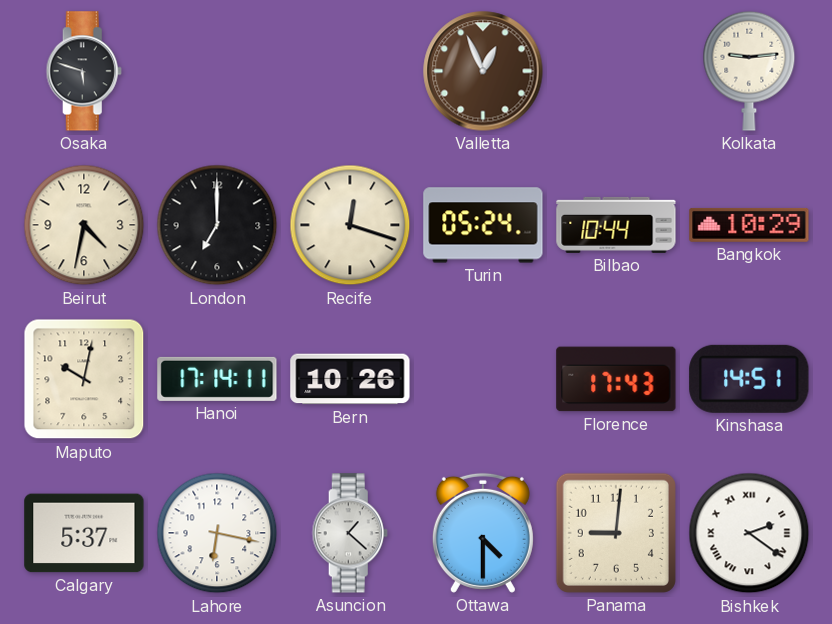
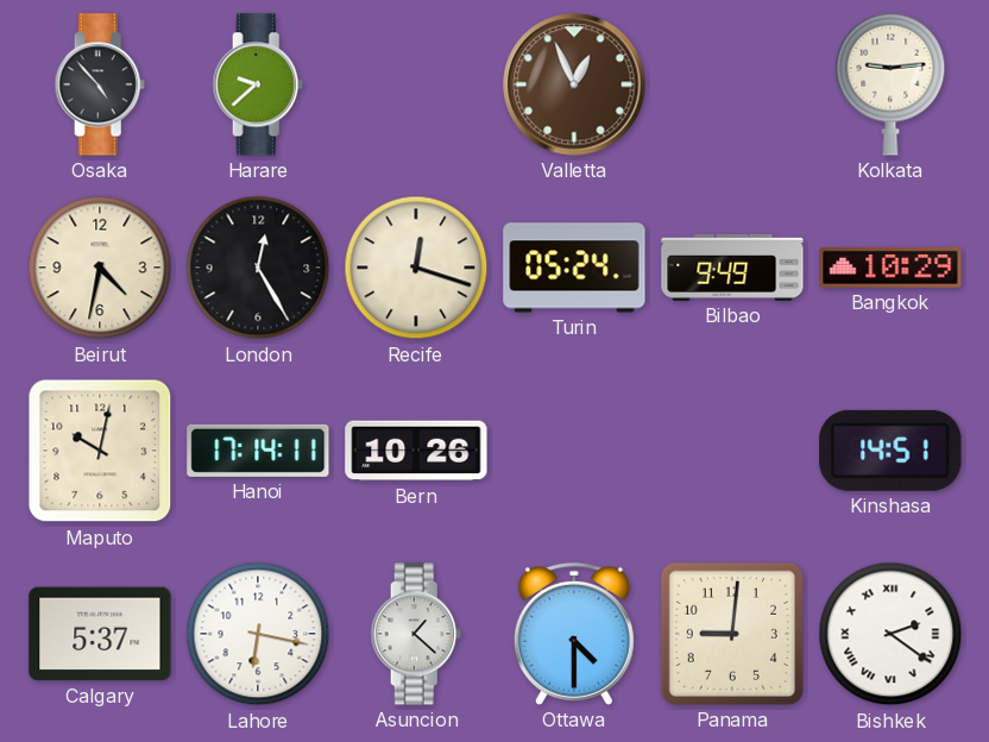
Osaka: 5:48 -> 4:53
Harare: none -> 9:38
London: 7:00 -> 12:25
Bilbao: 10:44 -> 9:49
Florence: 17:43 -> none
